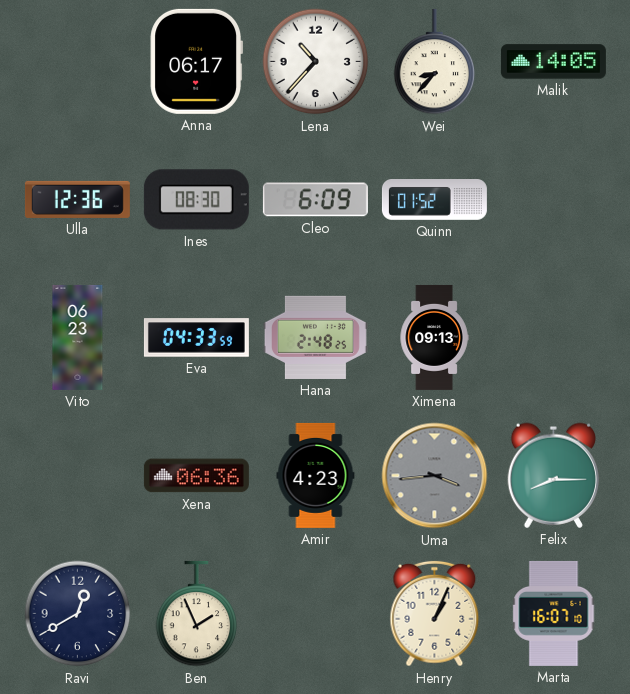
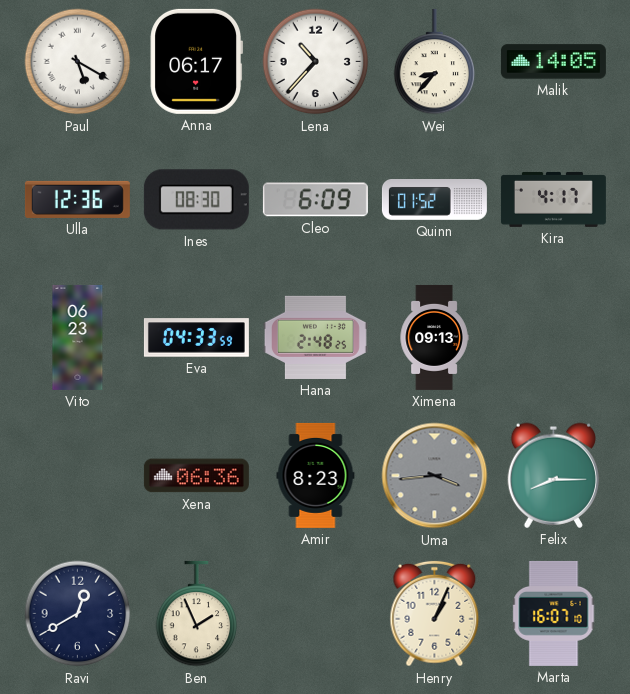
Paul: none -> 5:20
Kira: none -> 4:17
Amir: 4:23 -> 8:23
